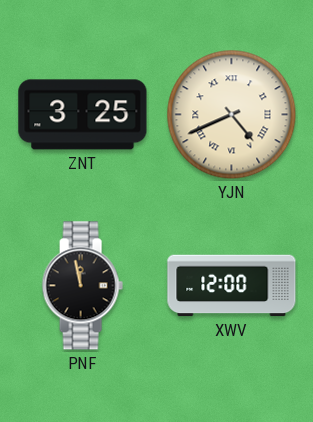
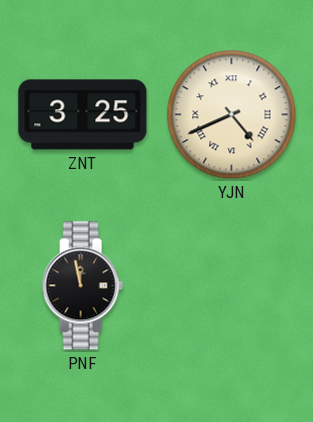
XWV: 12:00 -> none
